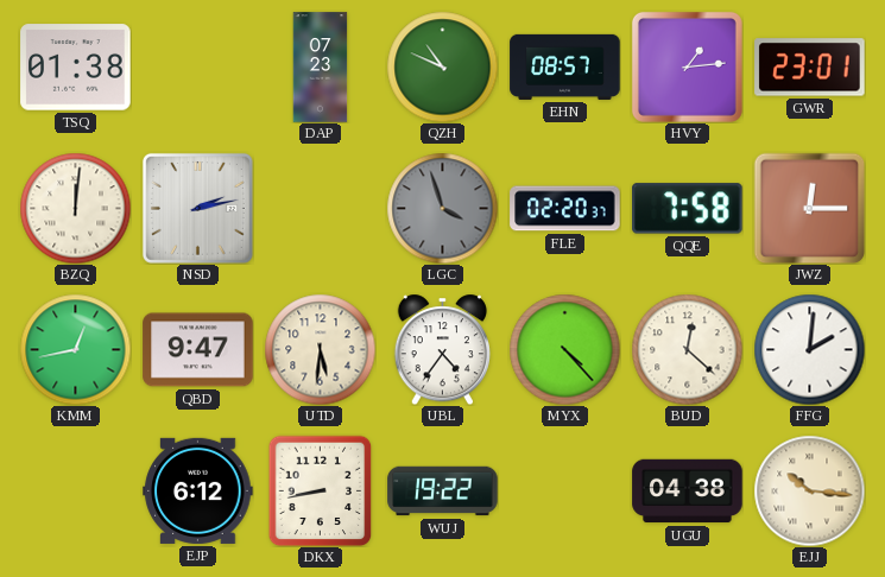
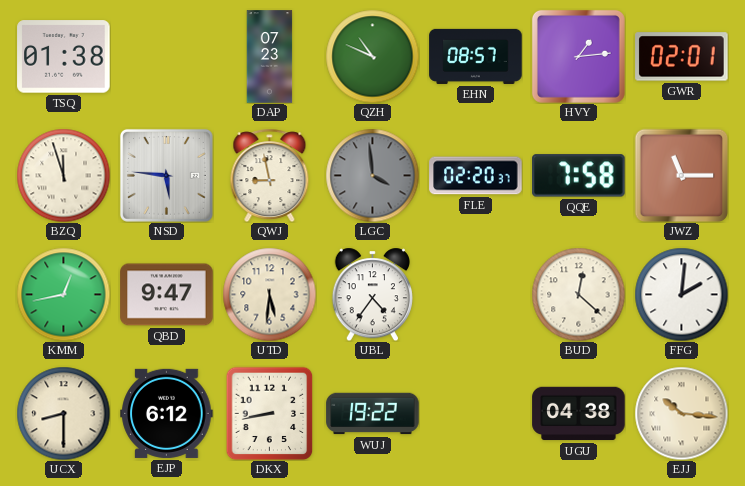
GWR: 23:01 -> 02:01
BZQ: 12:01 -> 11:57
NSD: 2:13 -> 5:46
QWJ: none -> 8:58
LGC: 3:57 -> 3:59
JWZ: 12:15 -> 11:15
MYX: 4:23 -> none
UCX: none -> 8:30
